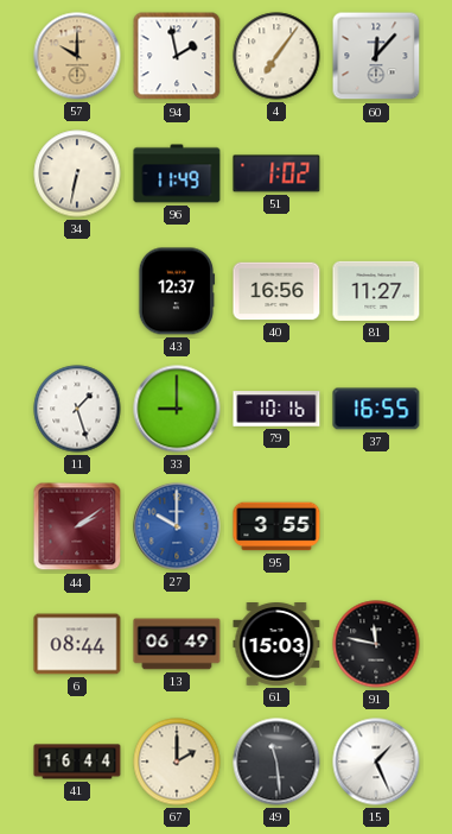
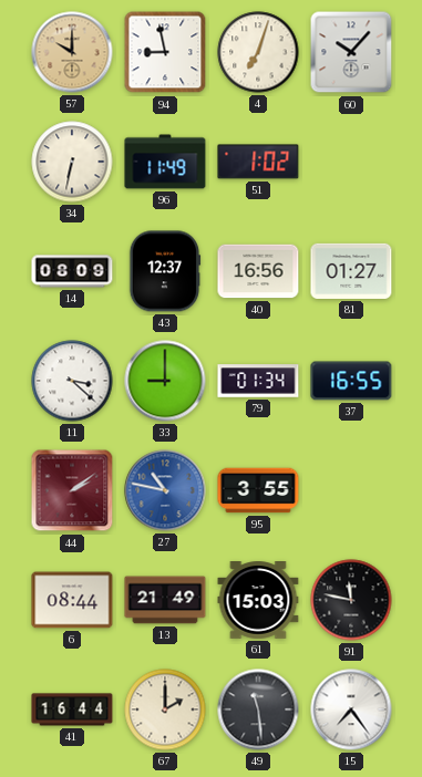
94: 1:58 -> 8:58
4: 7:06 -> 7:03
60: 12:07 -> 10:07
14: none -> 08:09
81: 11:27 -> 01:27
11: 1:27 -> 3:22
79: 10:16 -> 01:34
27: 10:00 -> 10:47
13: 06:49 -> 21:49
15: 1:26 -> 7:24
